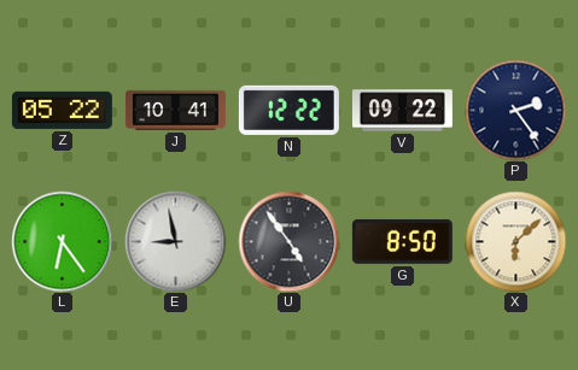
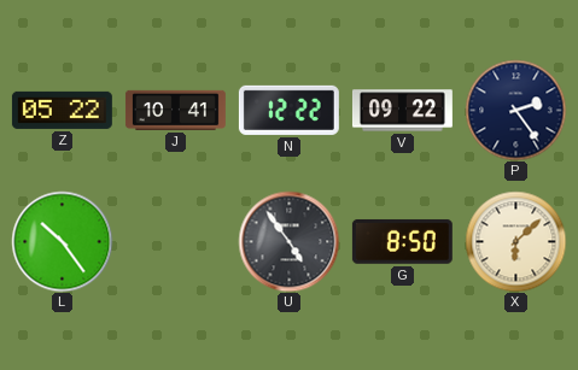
L: 6:24 -> 10:24
E: 8:58 -> none
